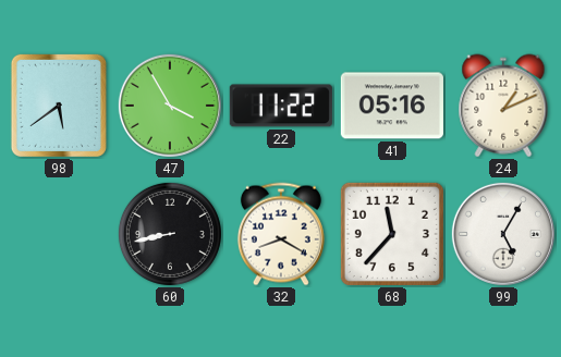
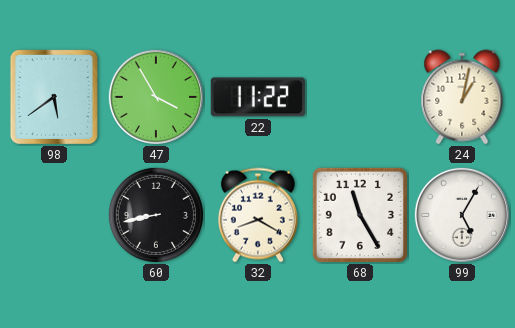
41: 05:16 -> none
24: 1:11 -> 1:02
68: 11:37 -> 11:25
